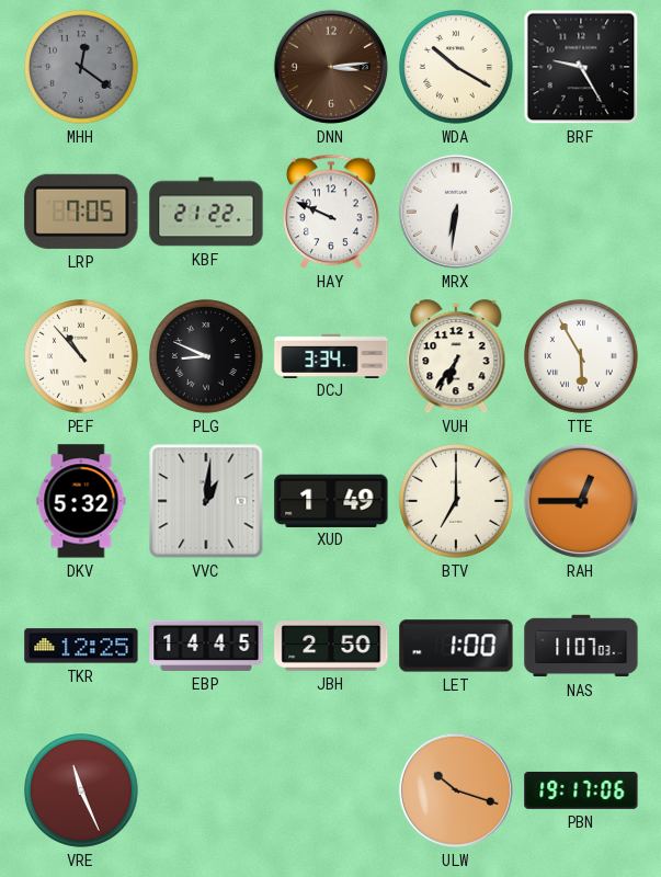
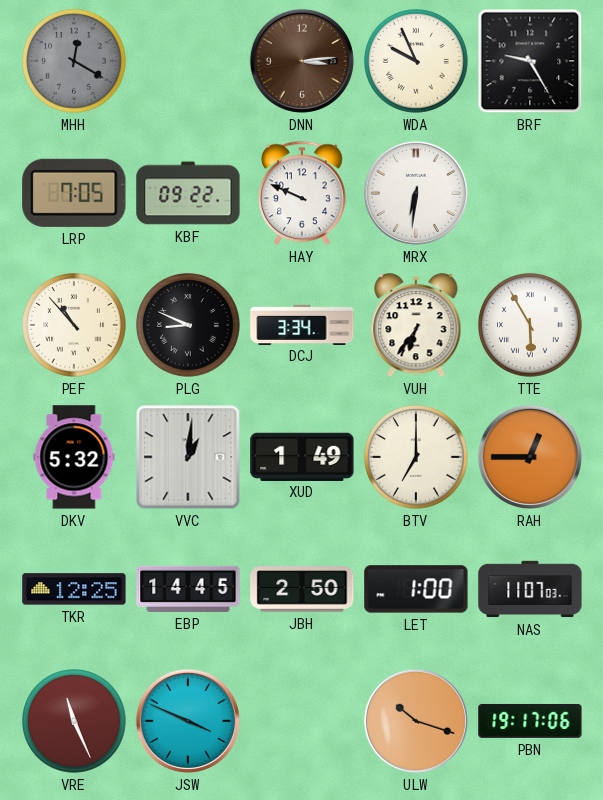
MHH: 12:21 -> 12:20
WDA: 10:20 -> 9:56
KBF: 21:22 -> 09:22
JSW: none -> 3:49
